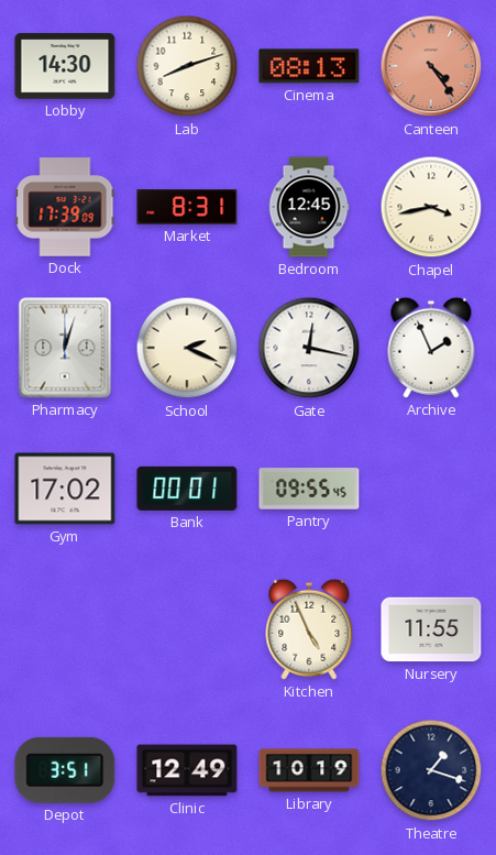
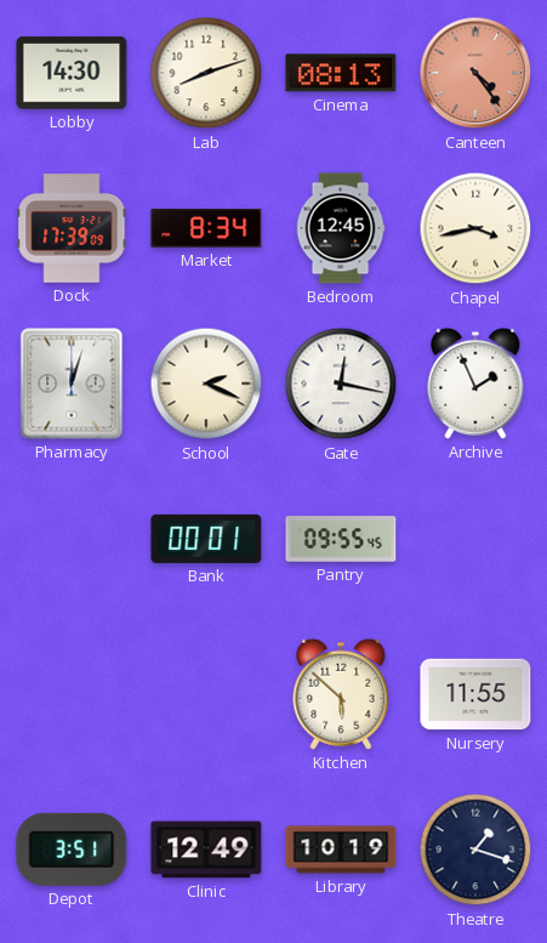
Market: 8:31 -> 8:34
Gym: 17:02 -> none
Kitchen: 4:56 -> 5:52
